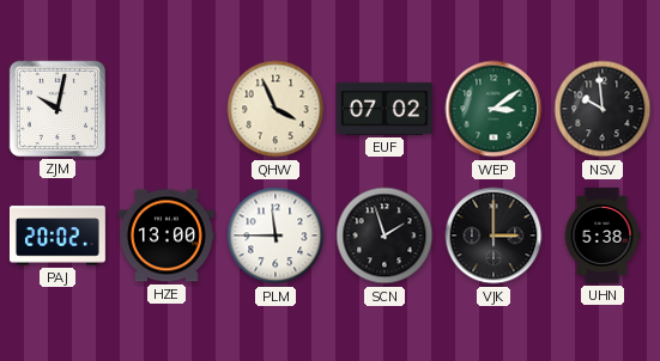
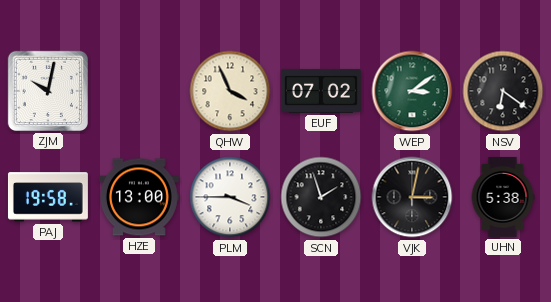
NSV: 9:59 -> 6:21
PAJ: 20:02 -> 19:58
PLM: 11:45 -> 3:45
VJK: 3:00 -> 3:02
